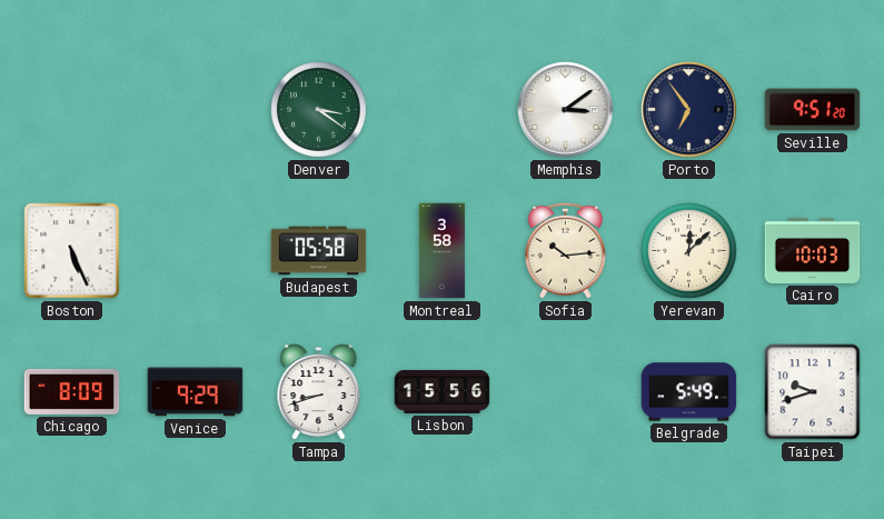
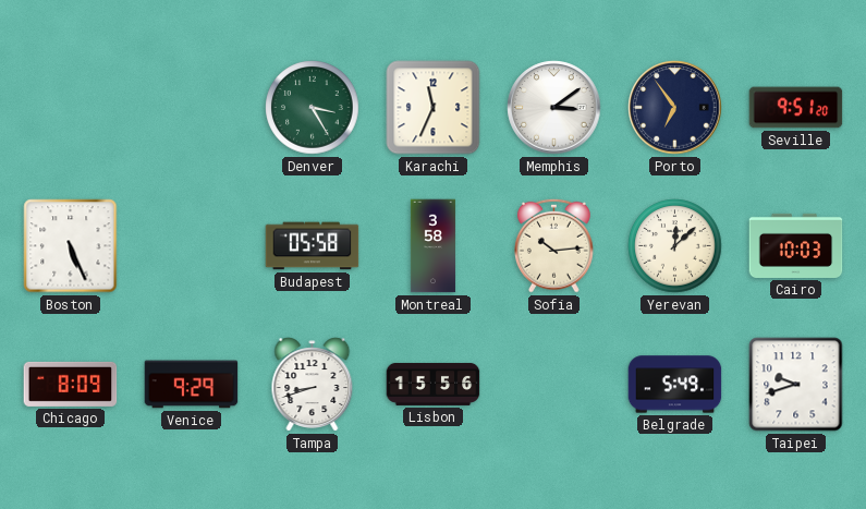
Denver: 3:21 -> 3:25
Karachi: none -> 11:34
